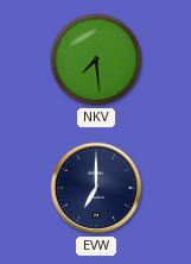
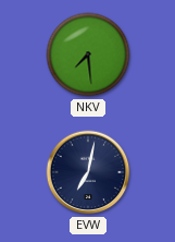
EVW: 7:00 -> 7:02
